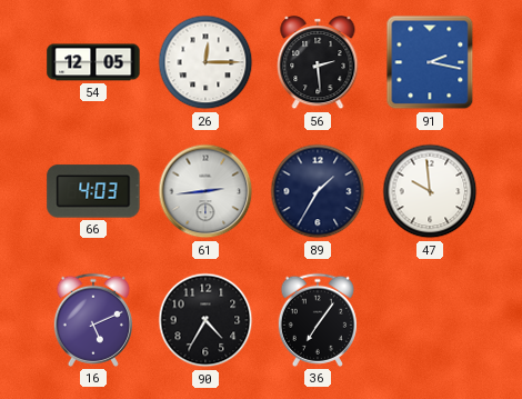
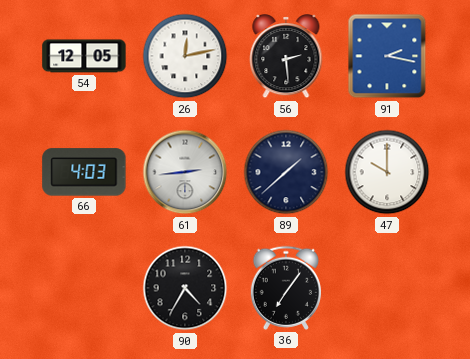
26: 12:15 -> 12:13
89: 1:35 -> 1:38
47: 9:59 -> 10:00
16: 5:11 -> none
